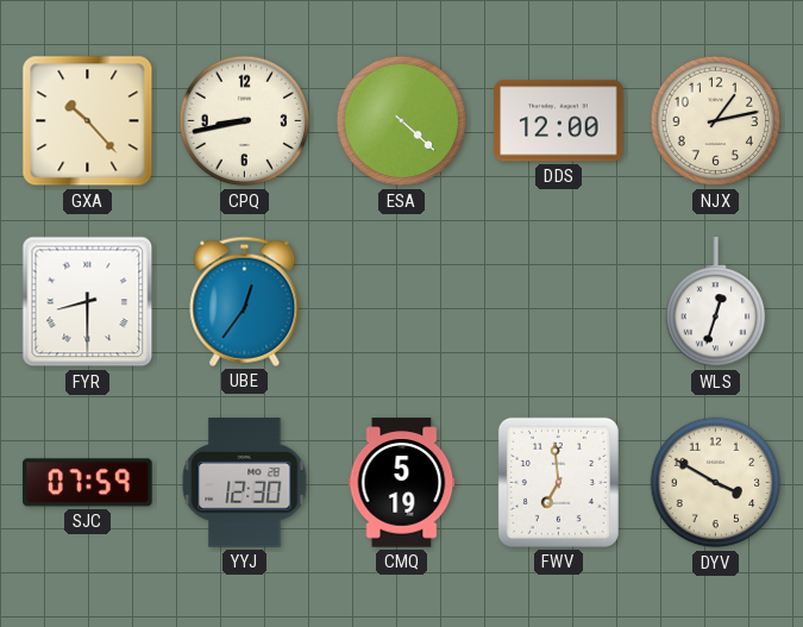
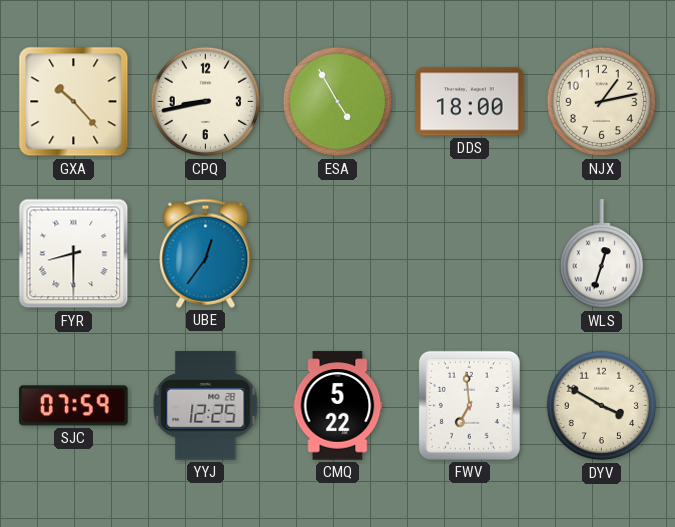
ESA: 4:22 -> 4:55
DDS: 12:00 -> 18:00
YYJ: 12:30 -> 12:25
CMQ: 5:19 -> 5:22
